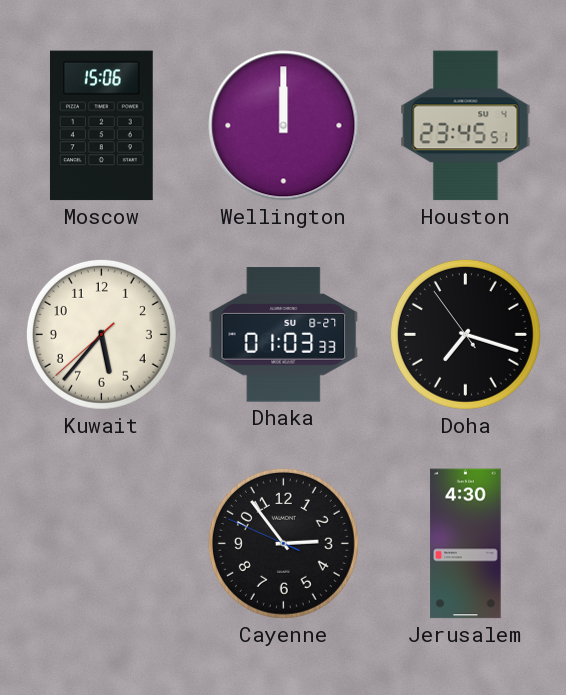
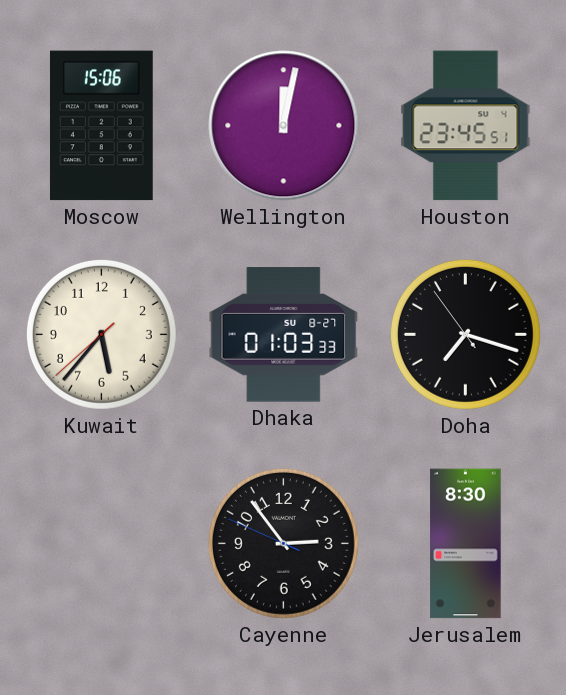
Wellington: 12:00 -> 12:02
Jerusalem: 4:30 -> 8:30
